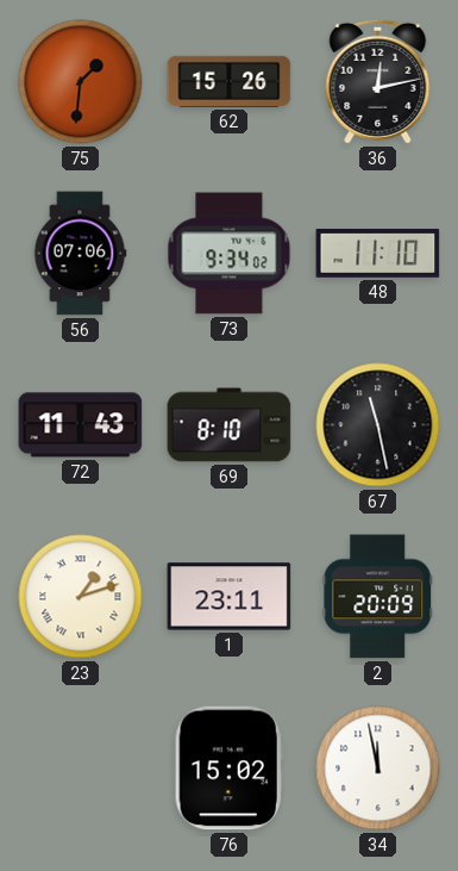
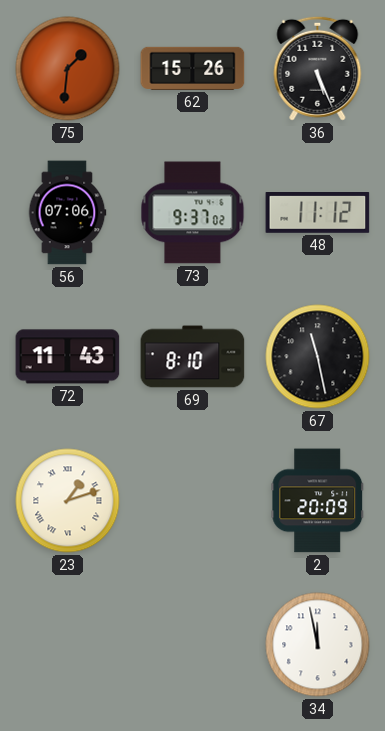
36: 12:13 -> 5:26
73: 9:34 -> 9:37
48: 11:10 -> 11:12
1: 23:11 -> none
76: 15:02 -> none
